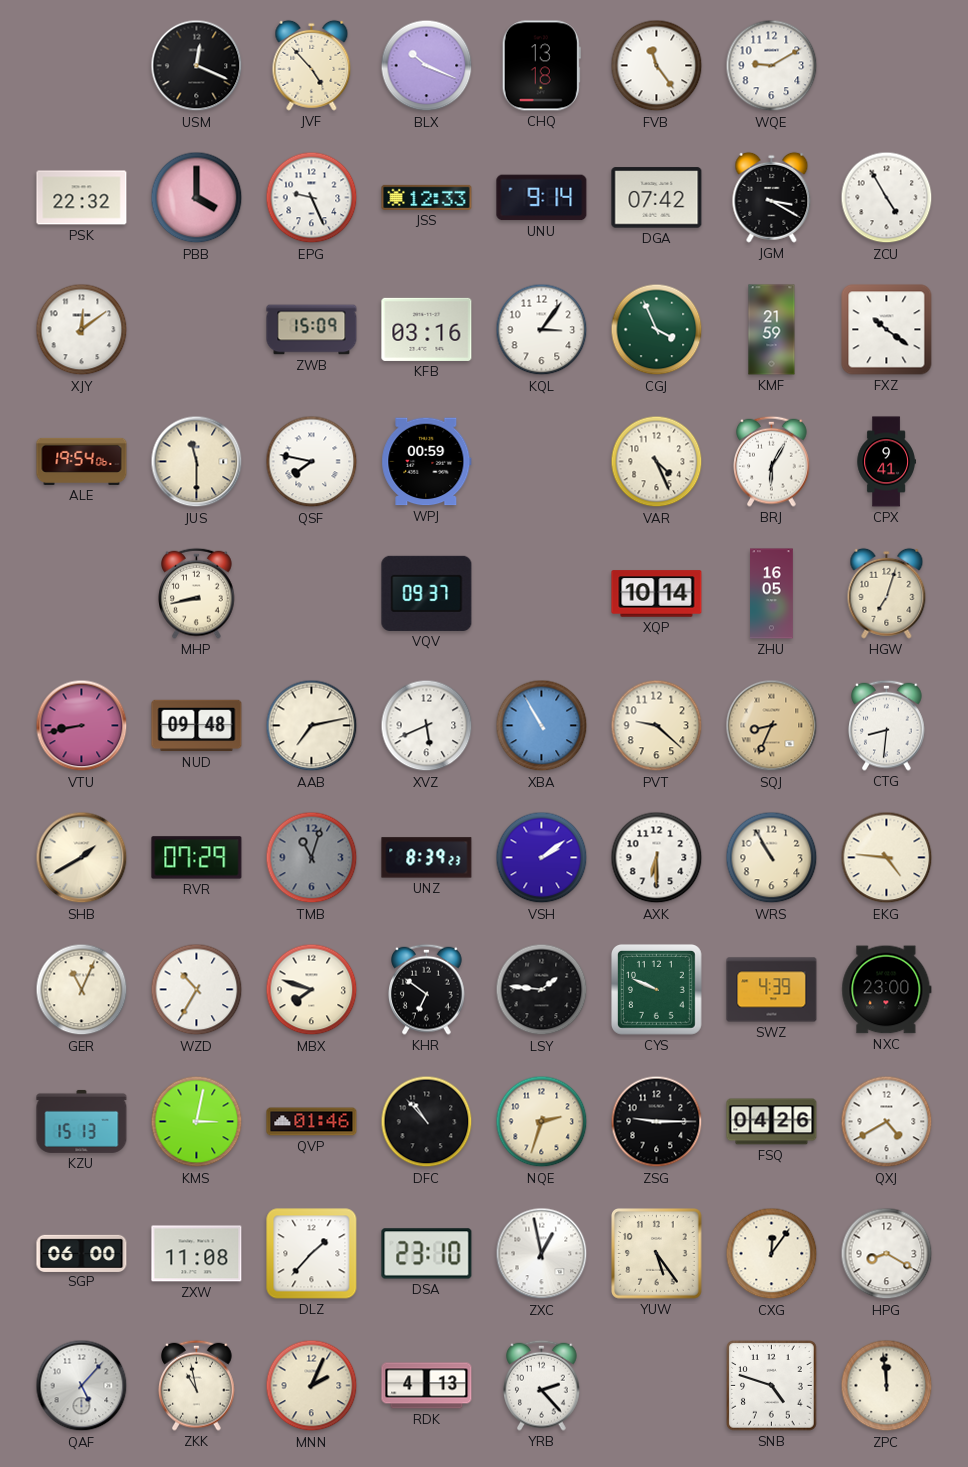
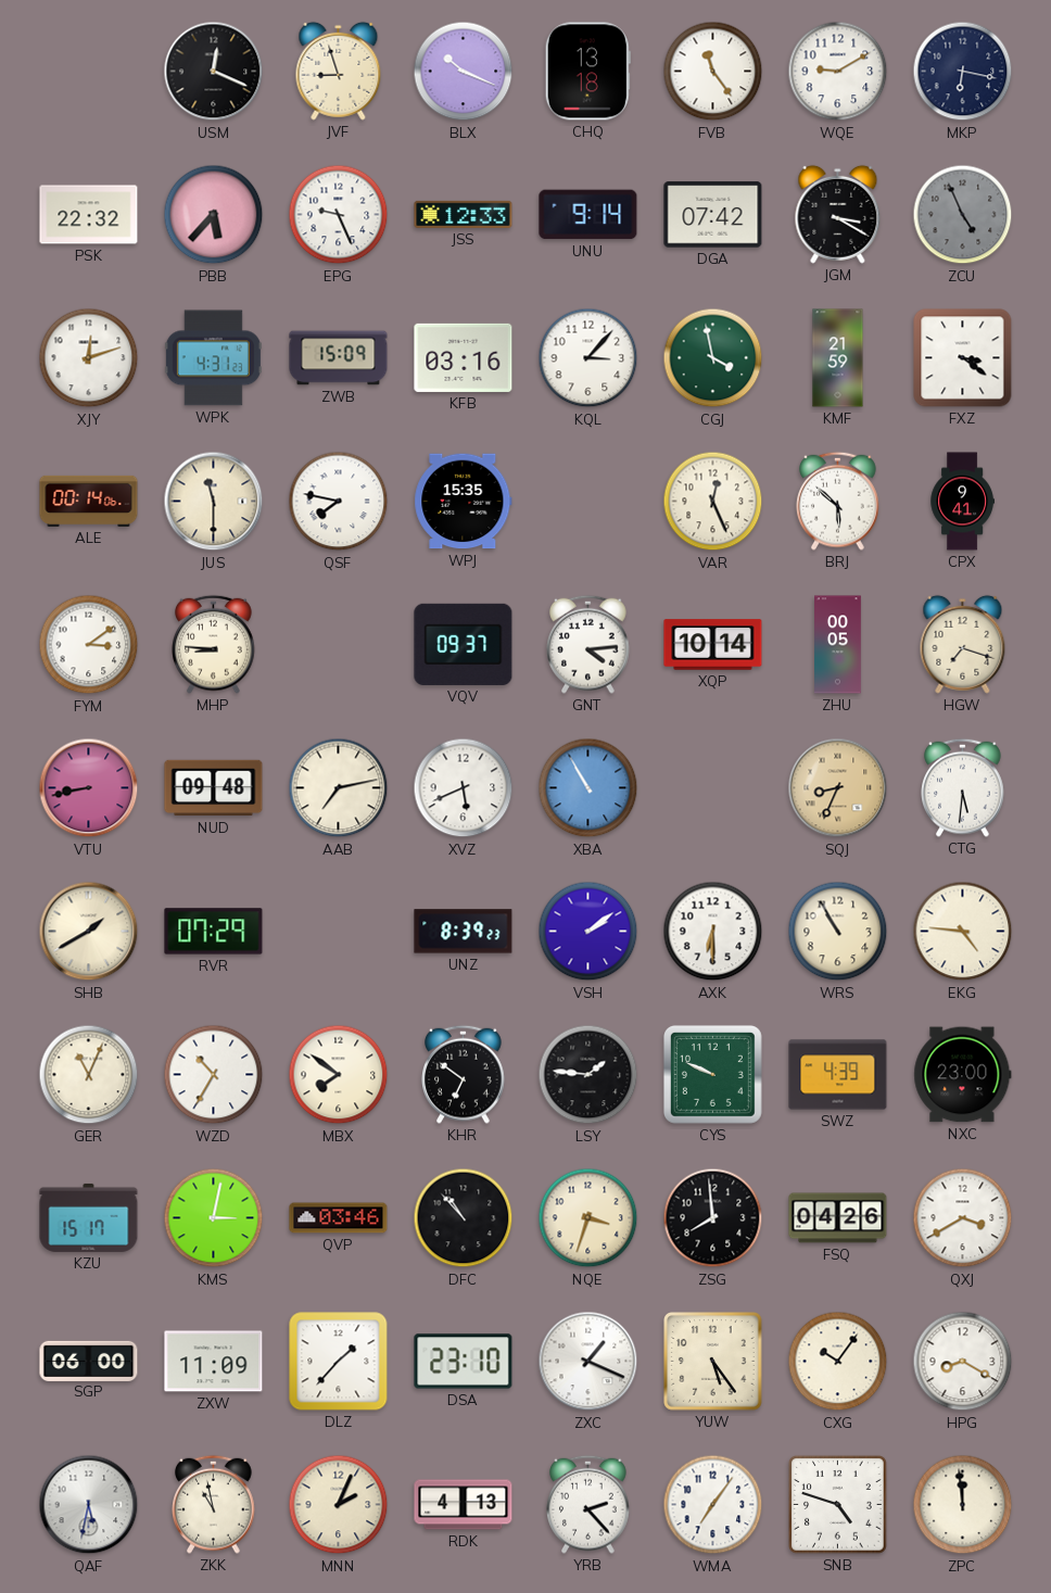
JVF: 4:53 -> 8:57
MKP: none -> 6:17
PBB: 4:00 -> 5:37
ZCU: 4:55 -> 4:56
ZCU dial: white -> grey
XJY: 12:09 -> 12:12
WPK: none -> 4:31
KQL: 3:06 -> 3:07
CGJ: 3:56 -> 3:58
FXZ: 10:21 -> 3:21
ALE: 19:54 -> 00:14
WPJ: 00:59 -> 15:35
VAR: 4:26 -> 12:26
BRJ: 6:05 -> 5:52
FYM: none -> 3:09
MHP: 8:43 -> 8:46
GNT: none -> 4:14
ZHU: 16:05 -> 00:05
HGW: 7:03 -> 7:18
PVT: 9:22 -> none
CTG: 8:31 -> 5:31
TMB: 11:03 -> none
MBX: 7:48 -> 7:51
KZU: 15:13 -> 15:17
QVP: 01:46 -> 03:46
NQE: 2:33 -> 3:33
ZSG: 9:15 -> 7:59
QXJ: 4:40 -> 3:40
ZXW: 11:08 -> 11:09
ZXC: 12:58 -> 1:19
CXG: 12:06 -> 10:06
QAF: 5:07 -> 5:32
WMA: none -> 7:06
